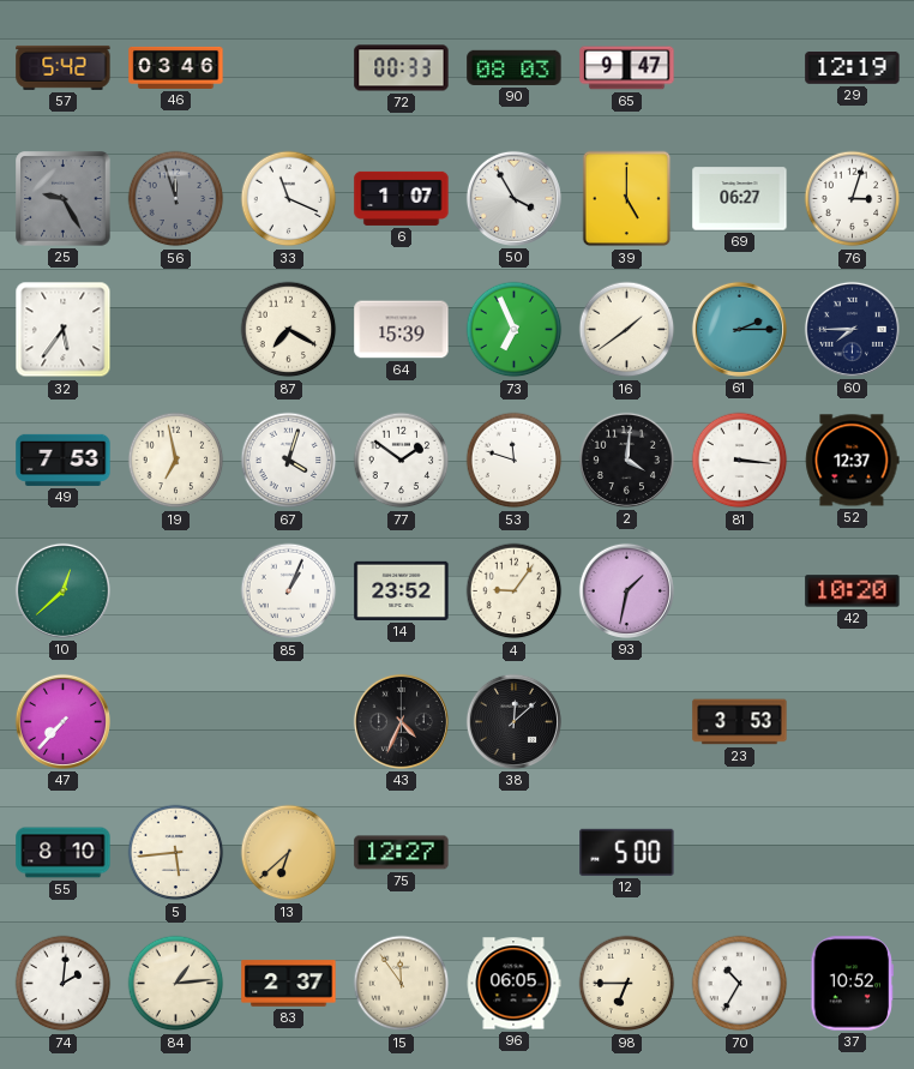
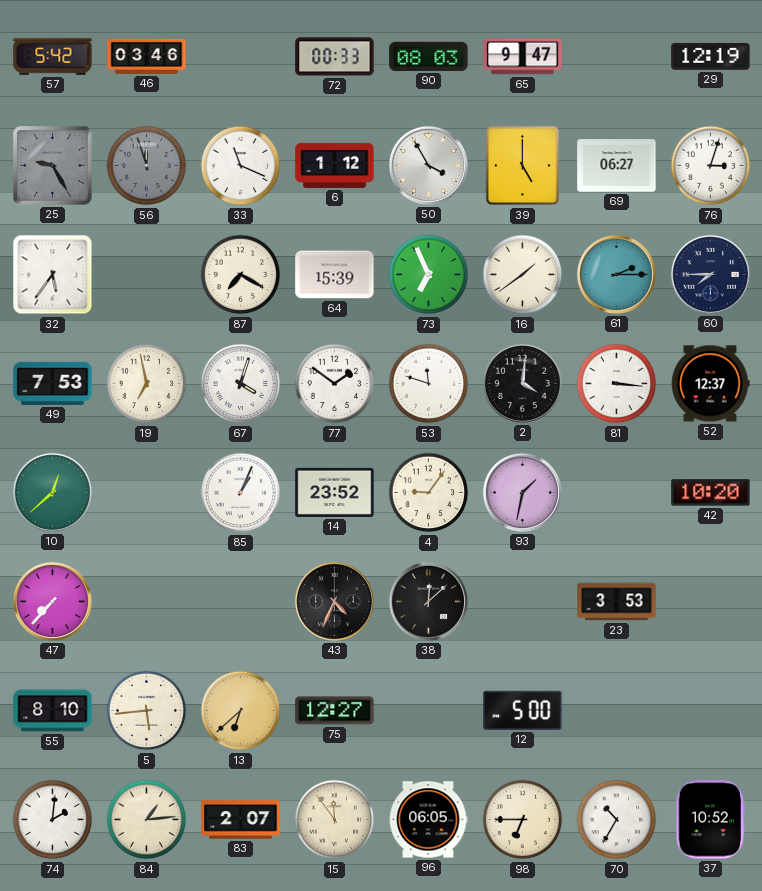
6: 1:07 -> 1:12
83: 2:37 -> 2:07
